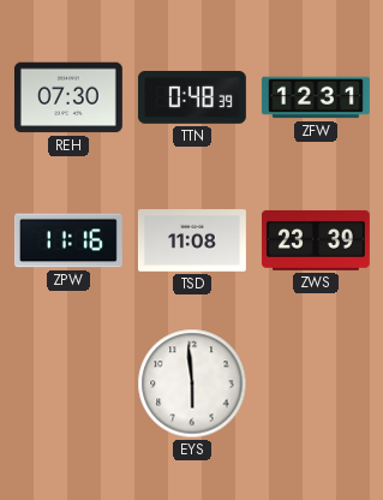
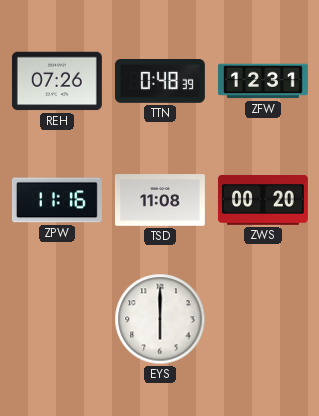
REH: 07:30 -> 07:26
ZWS: 23:39 -> 00:20
EYS: 5:59 -> 6:00
